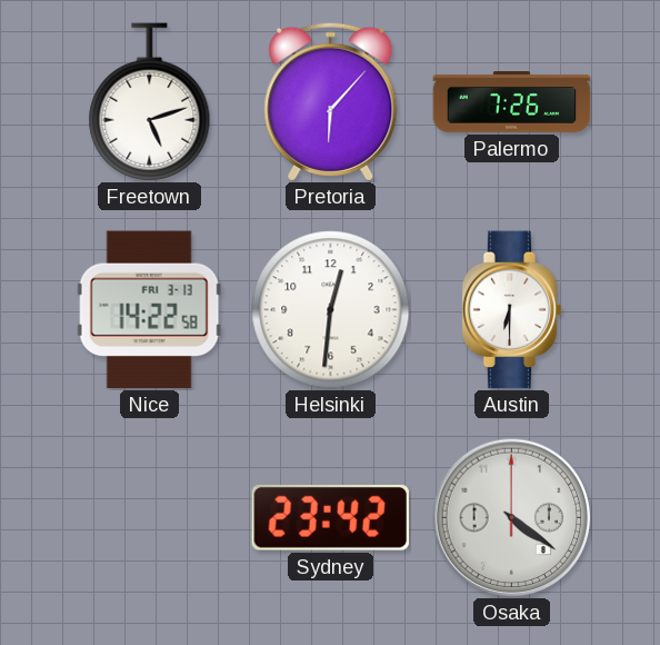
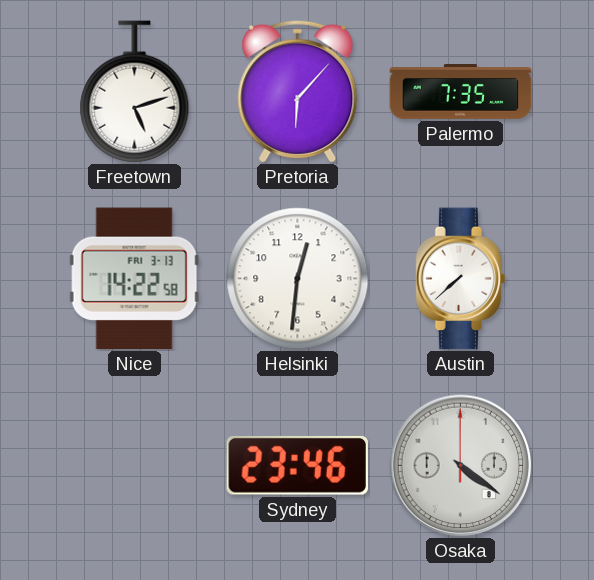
Palermo: 7:26 -> 7:35
Austin: 6:30 -> 7:38
Sydney: 23:42 -> 23:46
